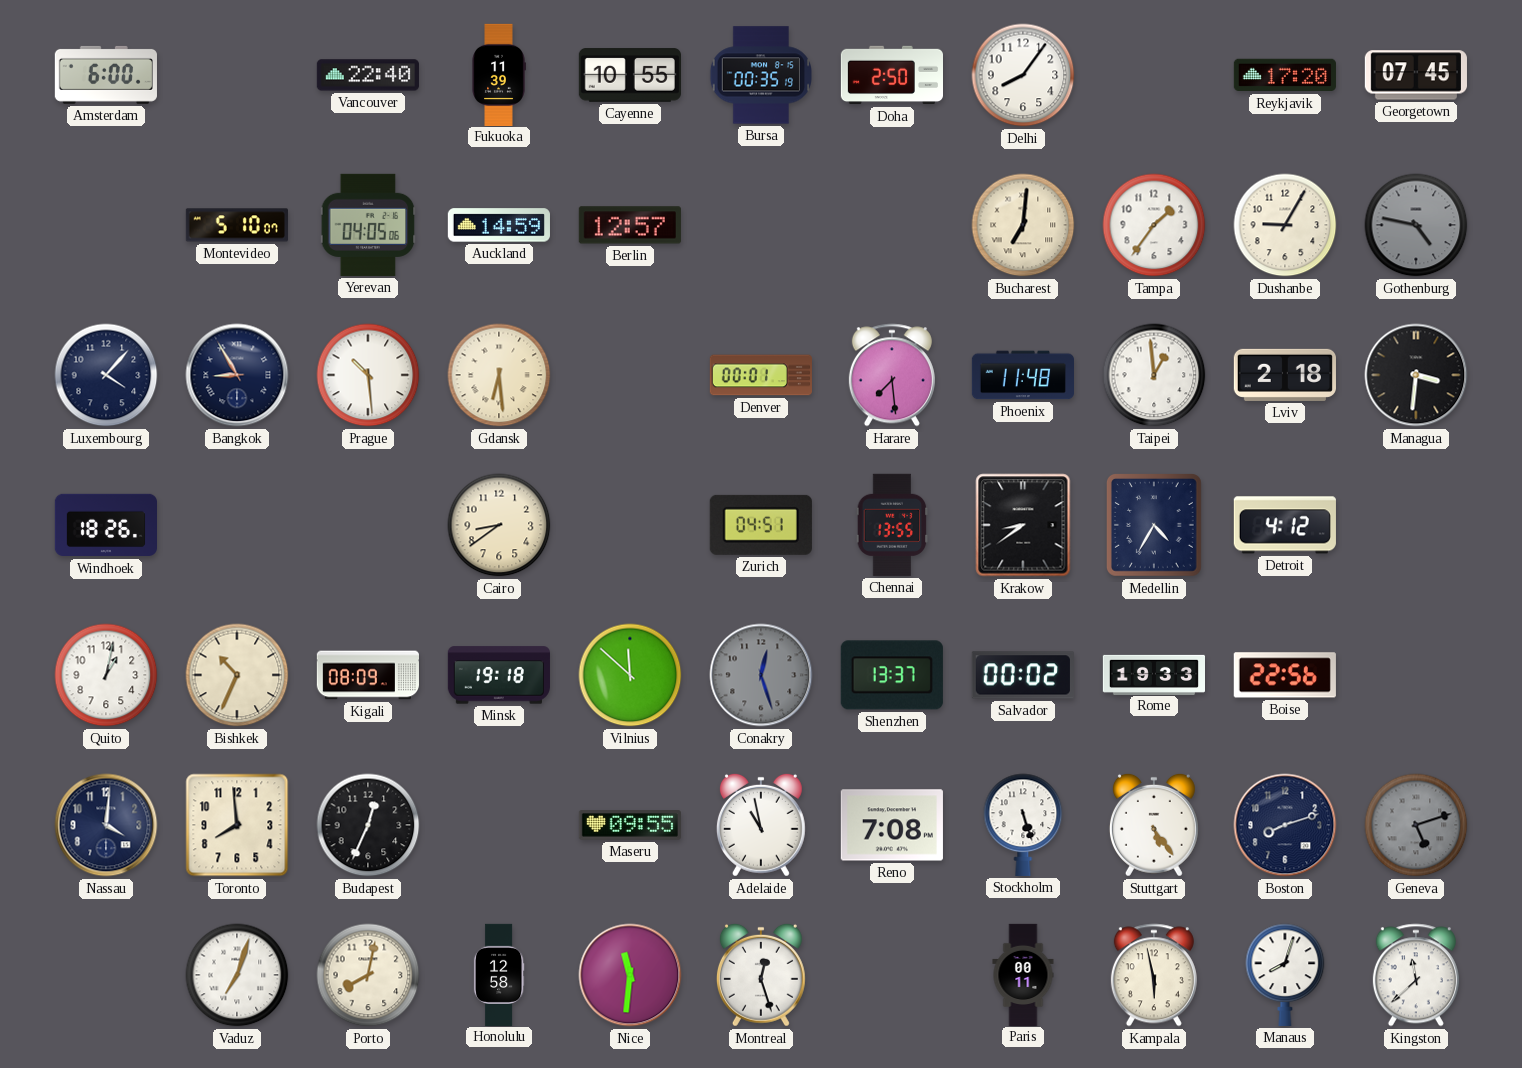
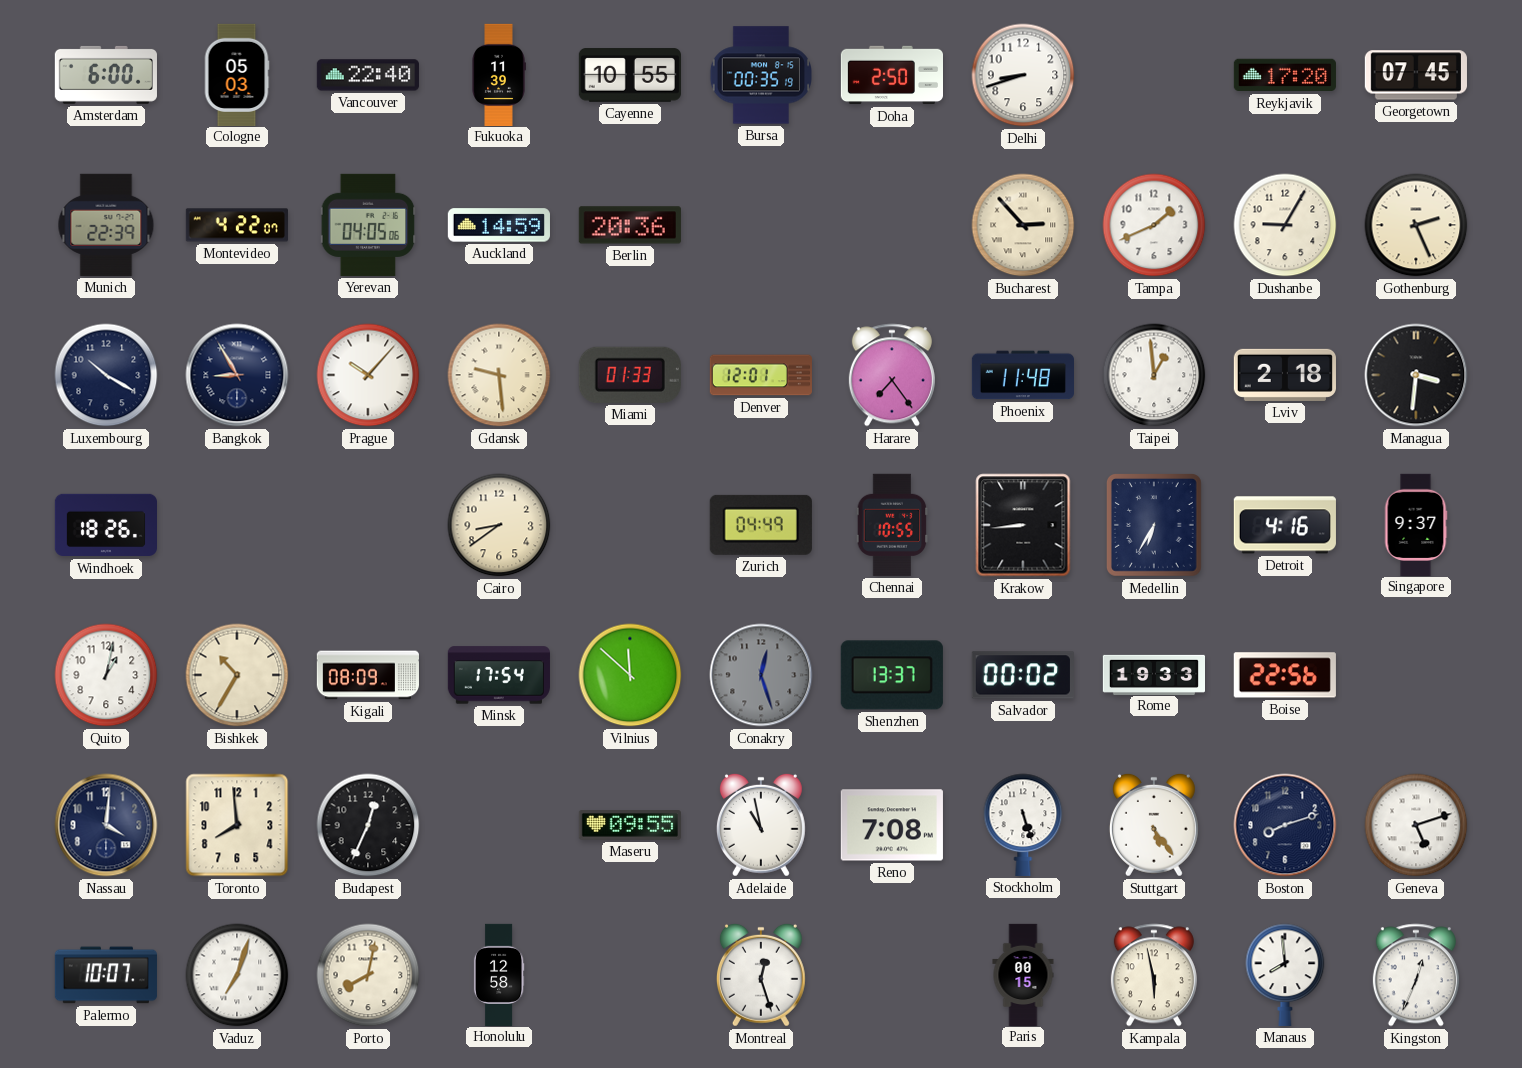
Cologne: none -> 05:03
Delhi: 8:06 -> 8:42
Munich: none -> 22:39
Montevideo: 5:10 -> 4:22
Berlin: 12:57 -> 20:36
Bucharest: 7:01 -> 2:53
Tampa: 1:36 -> 1:41
Gothenburg: 4:47 -> 2:26
Gothenburg dial: grey -> cream
Luxembourg: 4:07 -> 10:20
Prague: 10:29 -> 10:07
Gdansk: 6:29 -> 9:29
Miami: none -> 01:33
Denver: 00:01 -> 12:01
Harare: 7:29 -> 7:24
Zurich: 04:51 -> 04:49
Chennai: 13:55 -> 10:55
Krakow: 8:39 -> 8:44
Medellin: 4:35 -> 6:35
Detroit: 4:12 -> 4:16
Singapore: none -> 9:37
Bishkek: 10:34 -> 10:35
Minsk: 19:18 -> 17:54
Geneva dial: grey -> white
Palermo: none -> 10:07
Nice: 11:31 -> none
Paris: 00:11 -> 00:15
Manaus: 8:03 -> 7:59
Kingston: 11:38 -> 12:34
